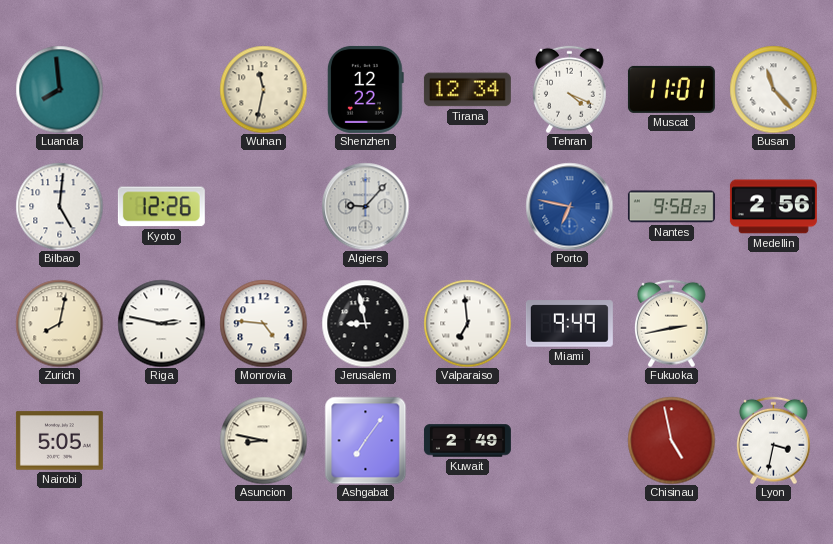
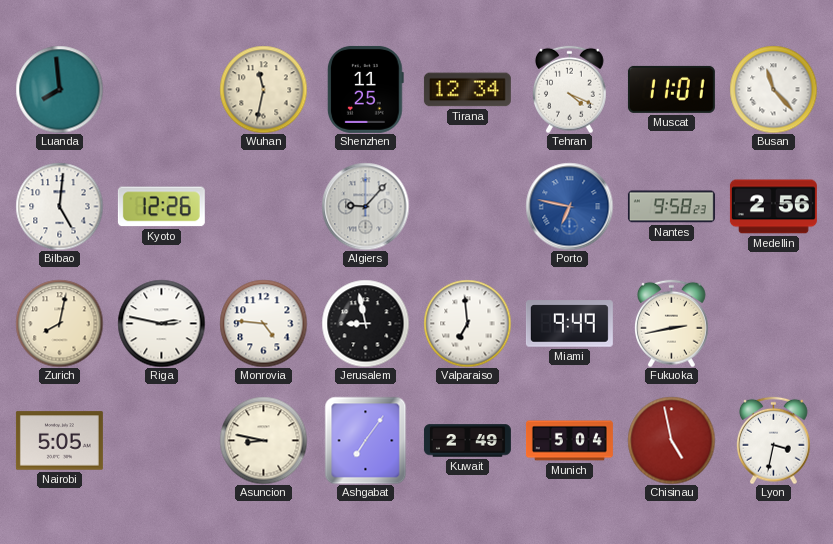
Shenzhen: 12:22 -> 11:25
Munich: none -> 5:04
